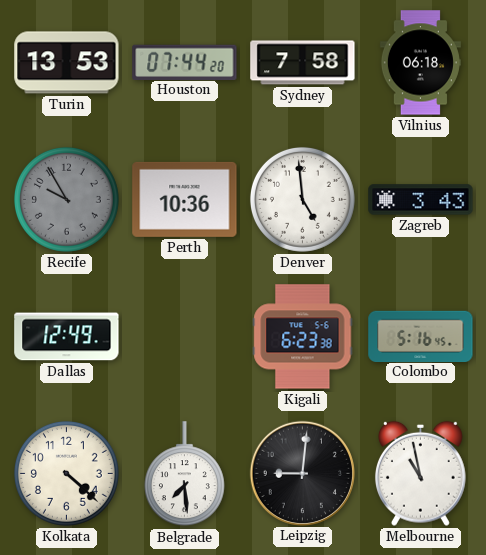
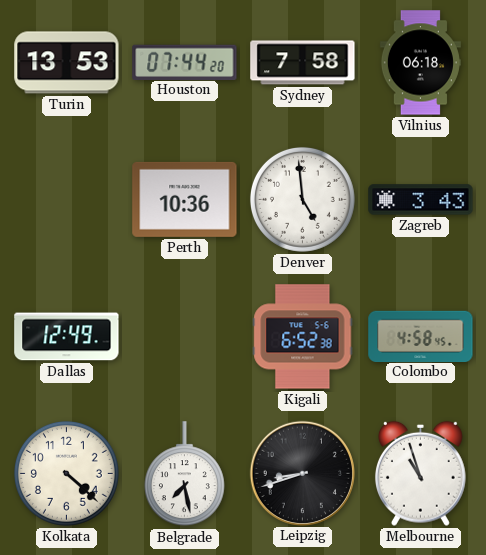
Recife: 9:55 -> none
Kigali: 6:23 -> 6:52
Colombo: 5:16 -> 4:58
Belgrade: 7:29 -> 7:28
Leipzig: 9:01 -> 8:42
Melbourne: 10:58 -> 10:57
